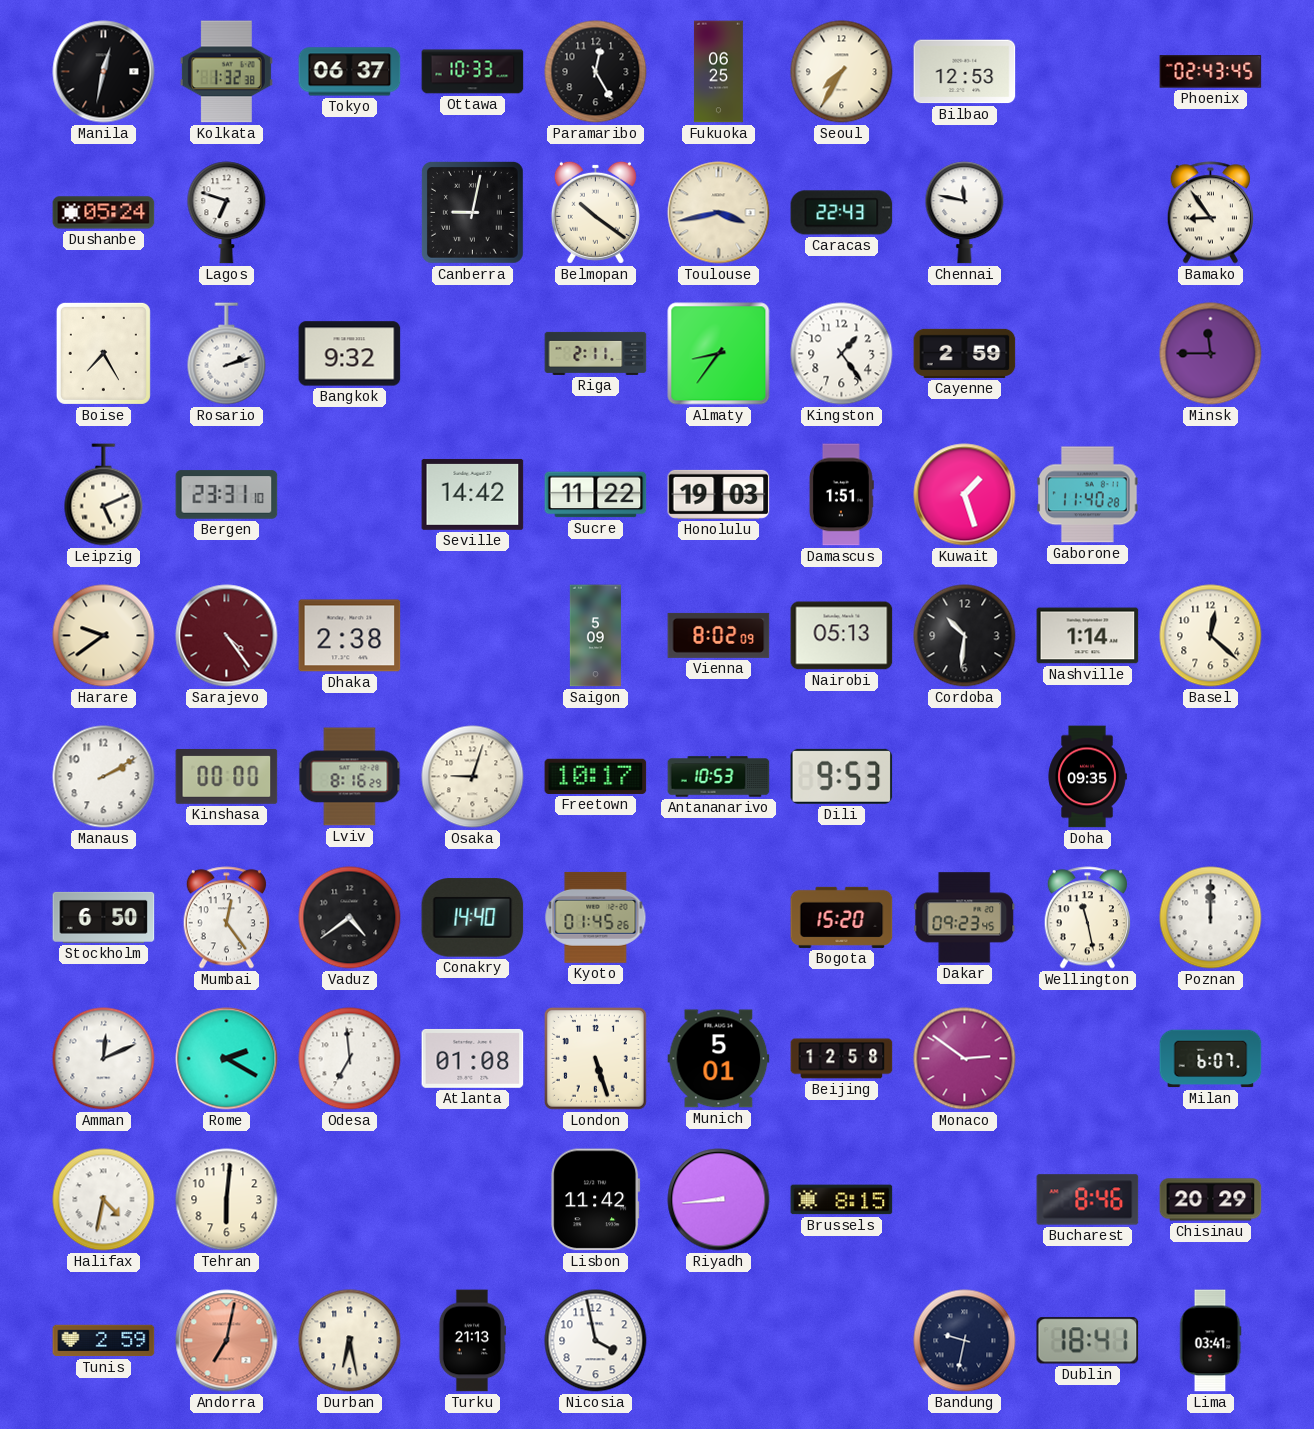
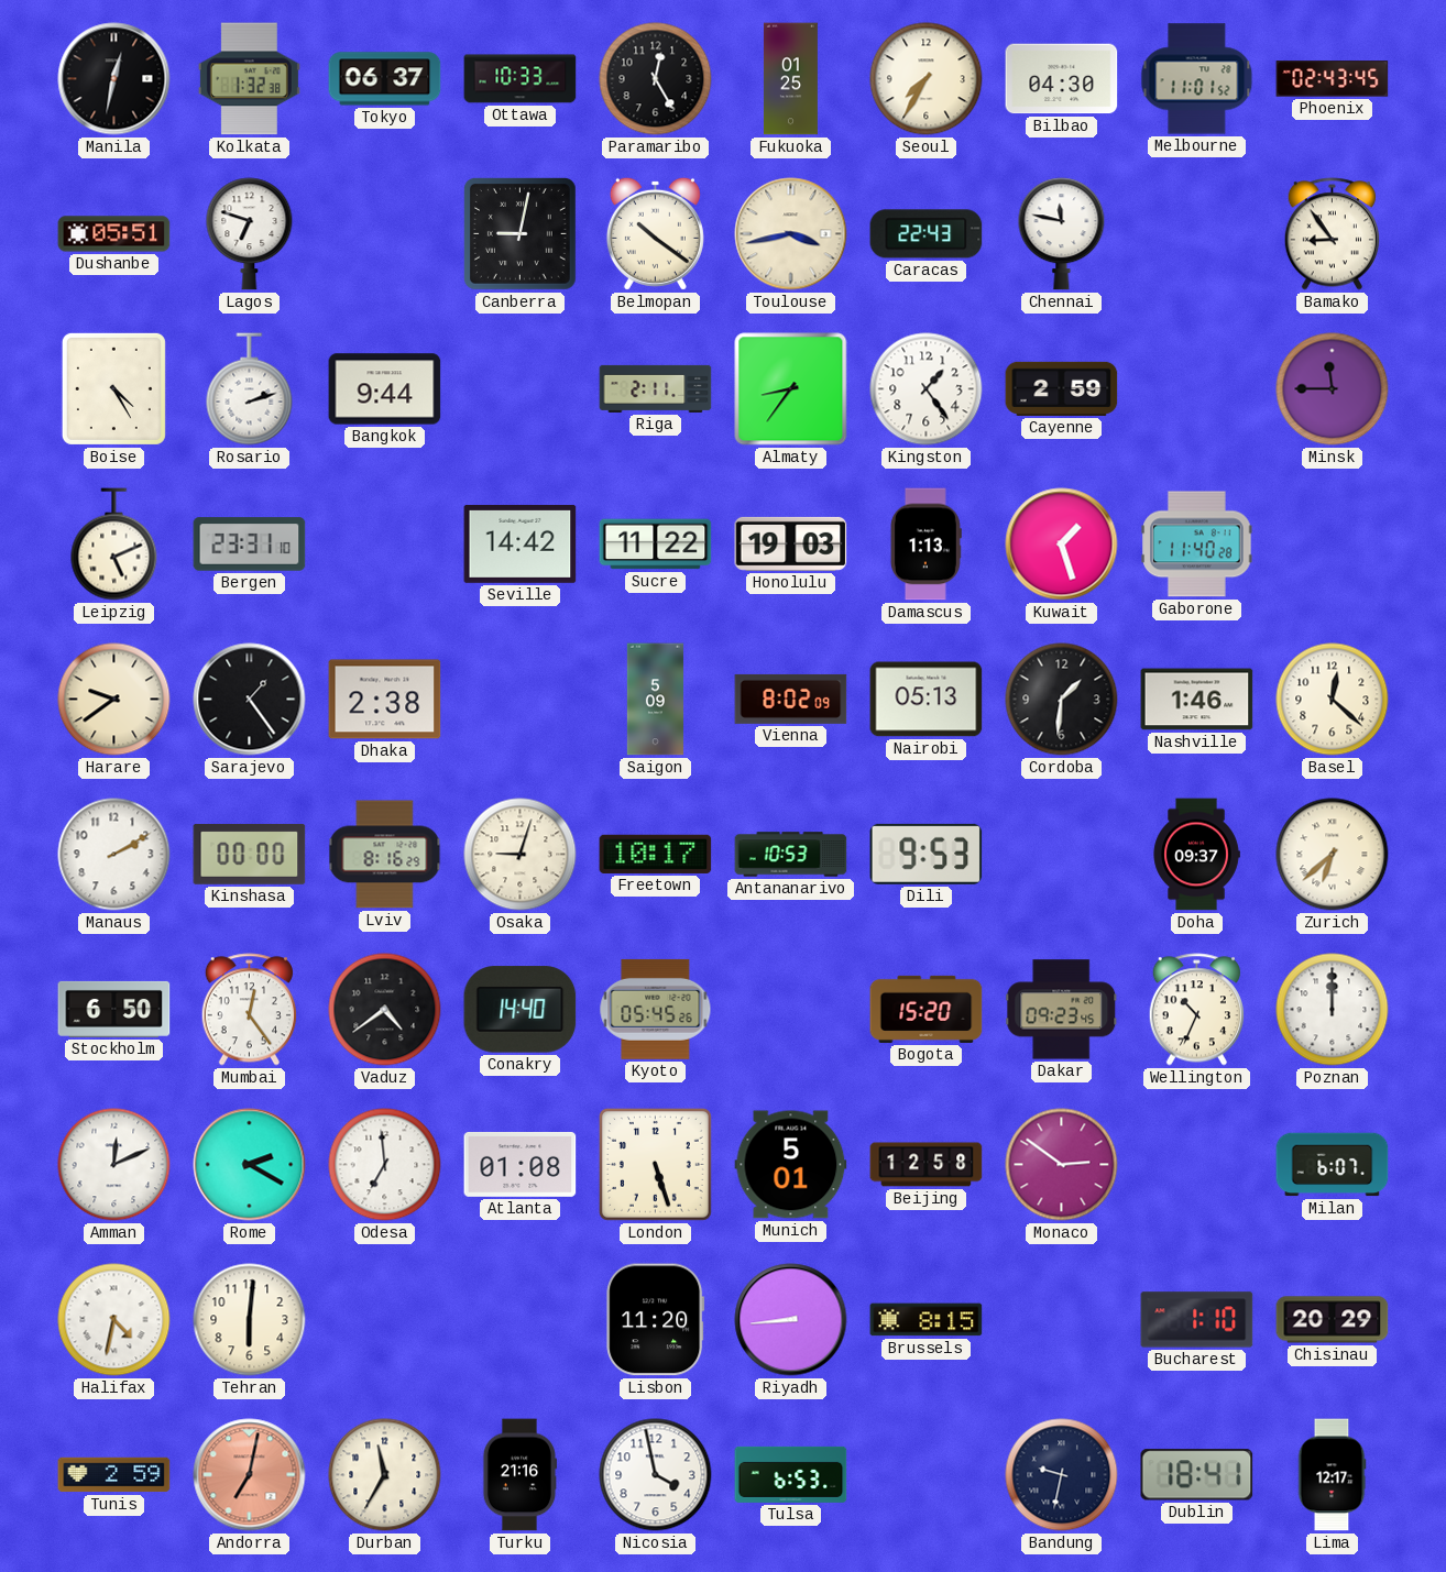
Fukuoka: 06:25 -> 01:25
Bilbao: 12:53 -> 04:30
Melbourne: none -> 11:01
Dushanbe: 05:24 -> 05:51
Boise: 7:25 -> 4:25
Bangkok: 9:32 -> 9:44
Damascus: 1:51 -> 1:13
Sarajevo: 4:24 -> 1:24
Sarajevo dial: burgundy -> black
Cordoba: 10:31 -> 1:31
Nashville: 1:14 -> 1:46
Doha: 09:35 -> 09:37
Zurich: none -> 6:38
Kyoto: 01:45 -> 05:45
Wellington: 11:28 -> 10:34
Lisbon: 11:42 -> 11:20
Bucharest: 8:46 -> 1:10
Durban: 6:28 -> 11:35
Turku: 21:13 -> 21:16
Tulsa: none -> 6:53
Lima: 03:41 -> 12:17
